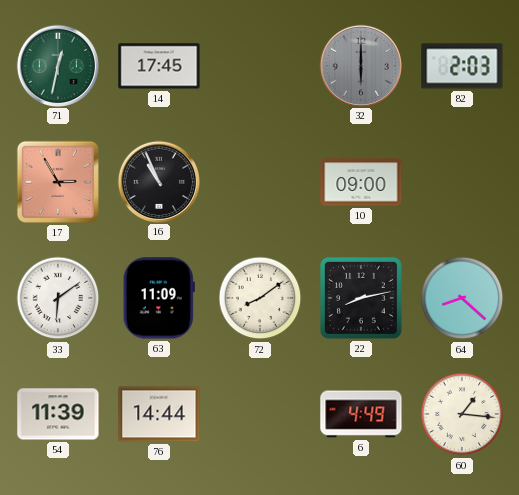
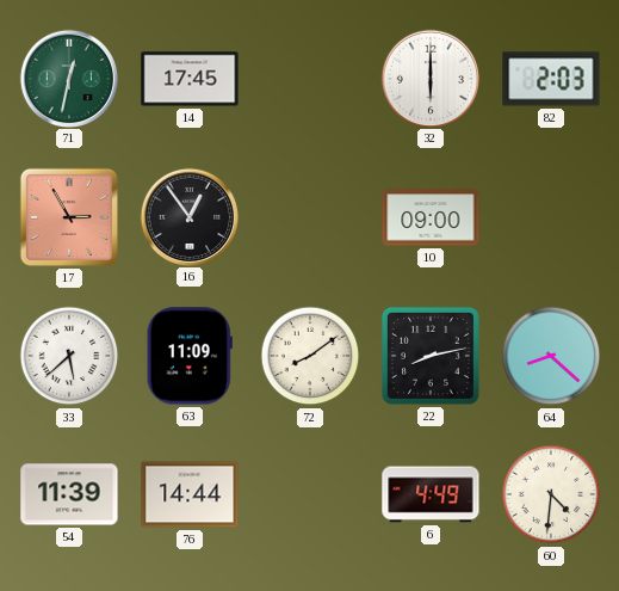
32 dial: grey -> white
16: 10:56 -> 12:54
33: 6:09 -> 5:38
60: 1:16 -> 4:31
